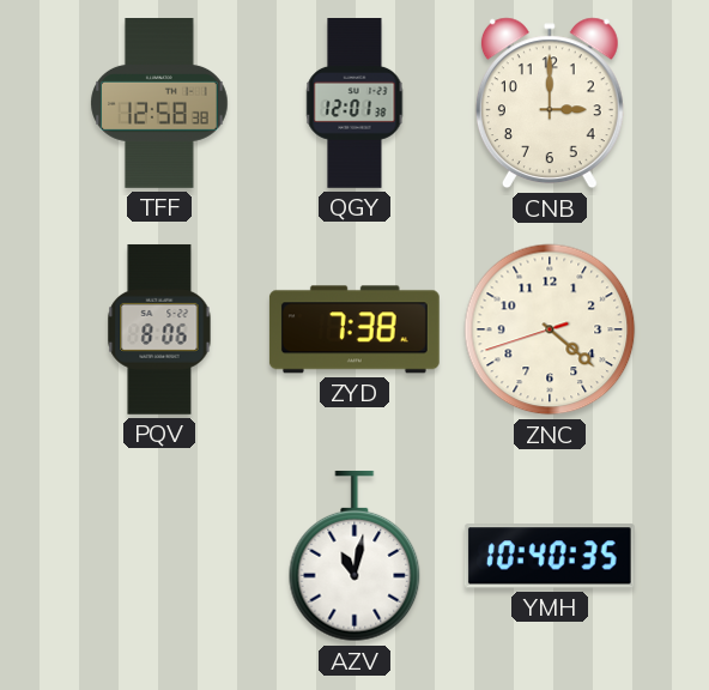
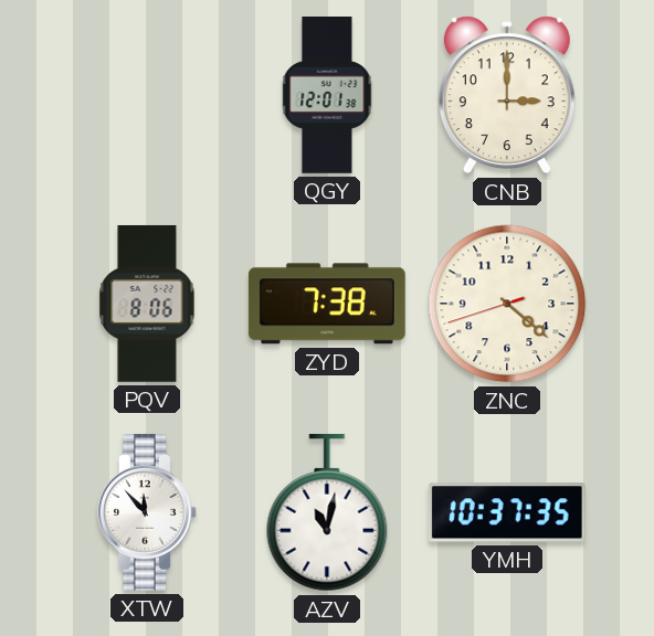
TFF: 12:58 -> none
XTW: none -> 11:53
YMH: 10:40 -> 10:37
